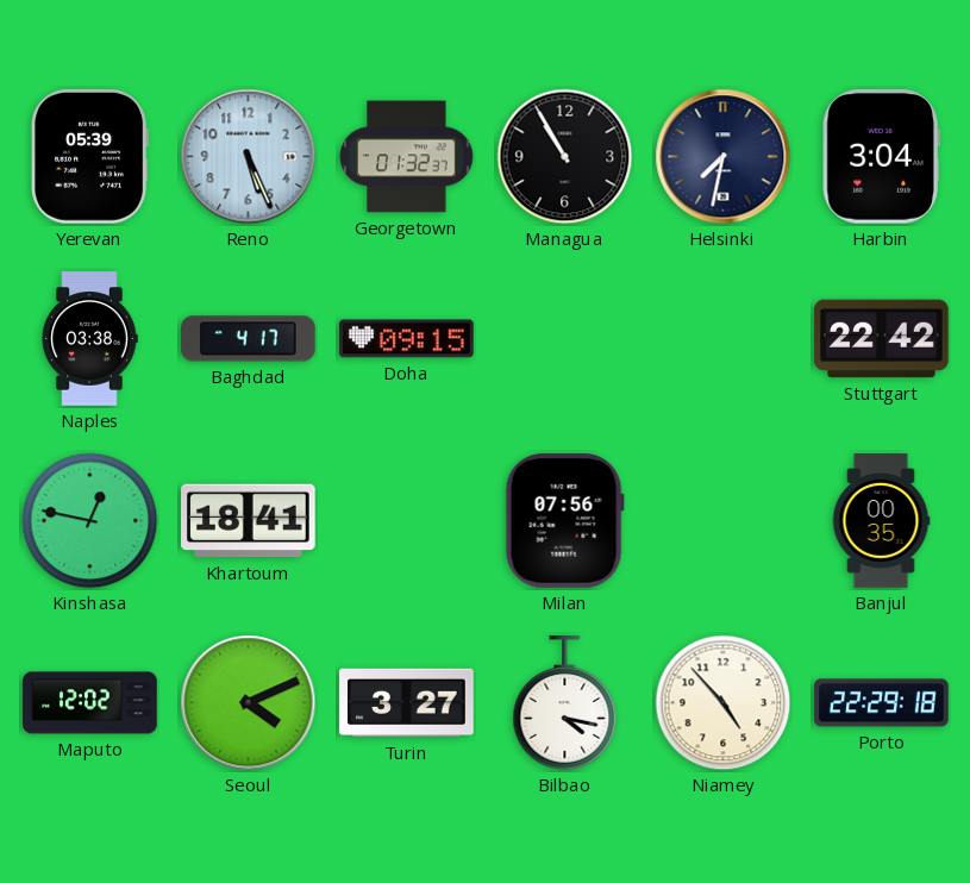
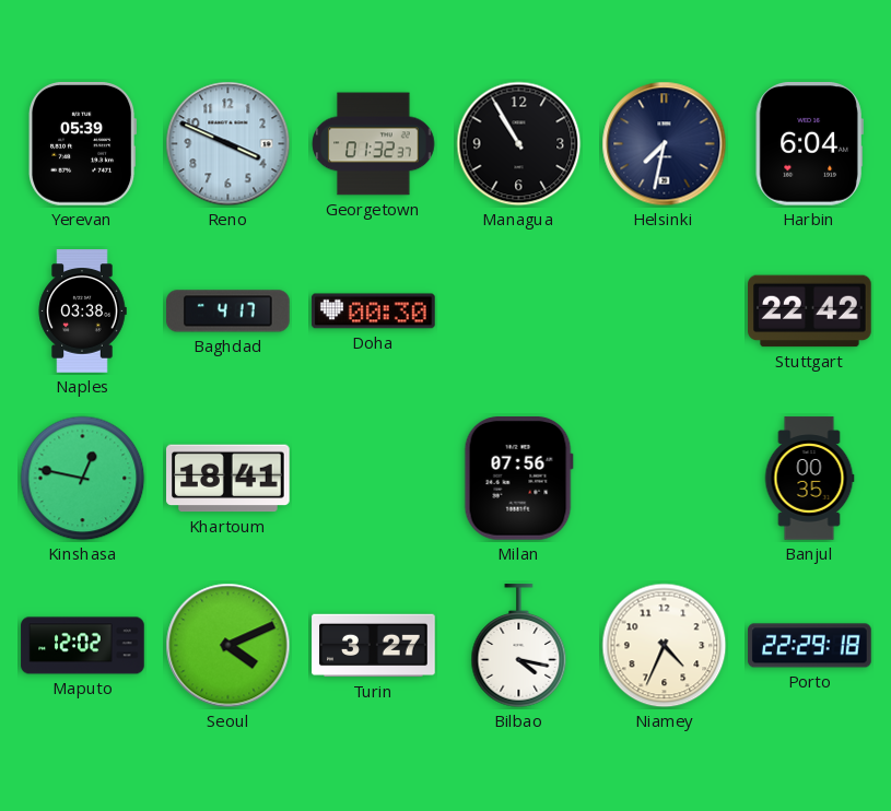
Reno: 5:26 -> 3:49
Harbin: 3:04 -> 6:04
Doha: 09:15 -> 00:30
Niamey: 4:53 -> 4:34
